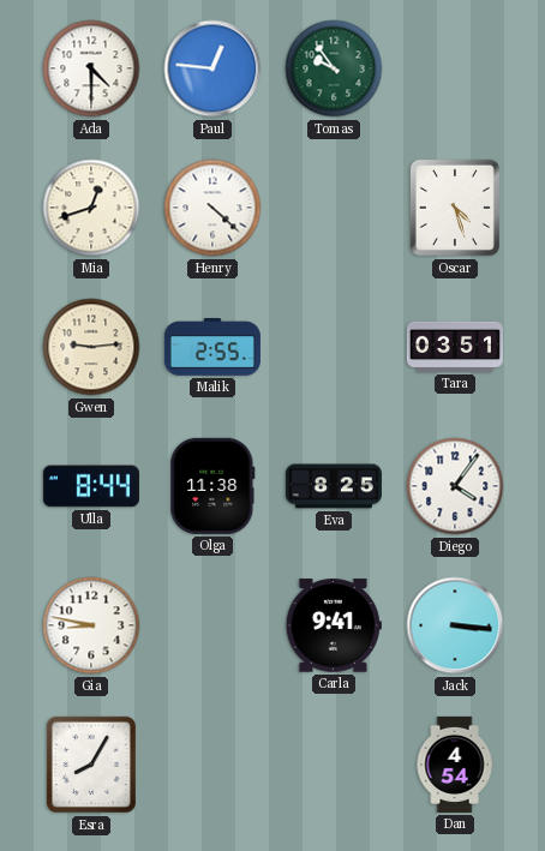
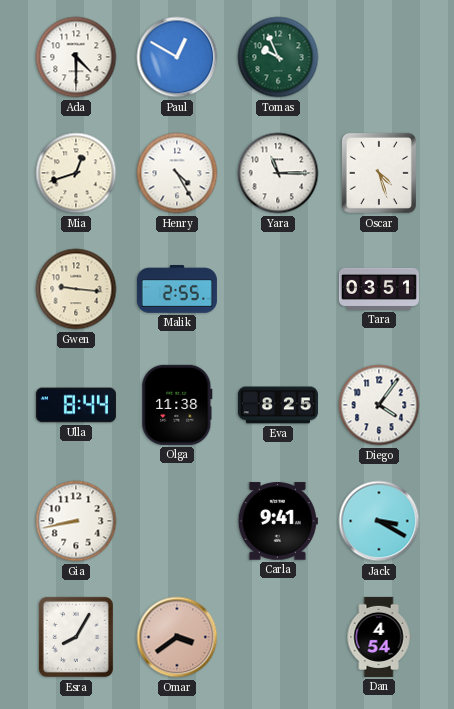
Paul: 12:46 -> 12:50
Tomas: 9:54 -> 9:56
Henry: 4:22 -> 4:25
Yara: none -> 11:15
Gwen: 9:14 -> 9:16
Gia: 8:47 -> 8:43
Jack: 3:16 -> 3:20
Omar: none -> 3:39
